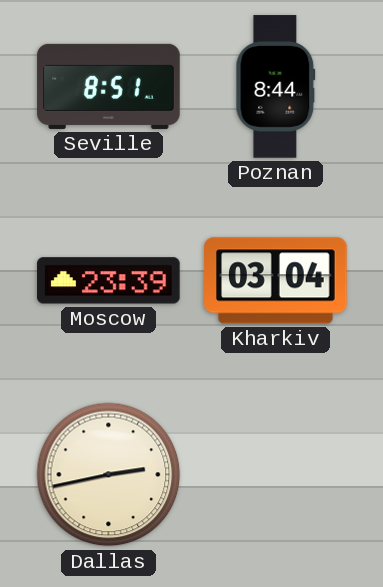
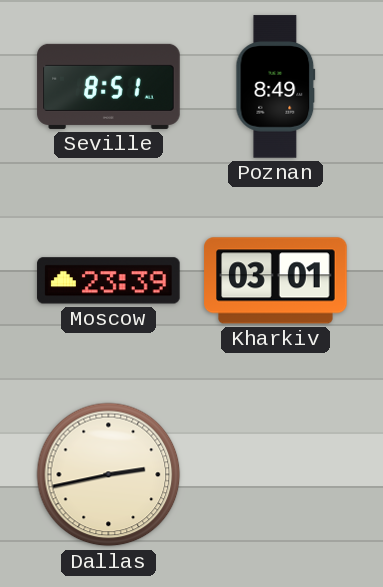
Poznan: 8:44 -> 8:49
Kharkiv: 03:04 -> 03:01
